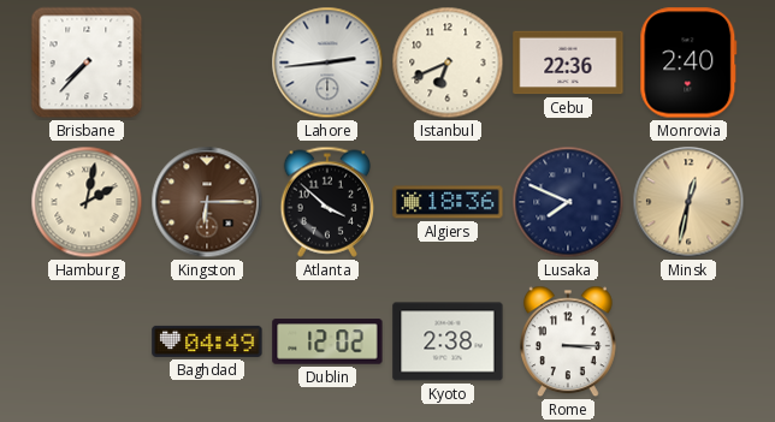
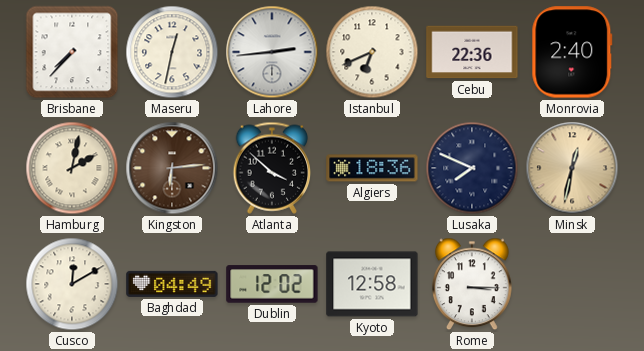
Maseru: none -> 12:32
Kingston: 6:15 -> 6:14
Cusco: none -> 12:10
Kyoto: 2:38 -> 12:58
